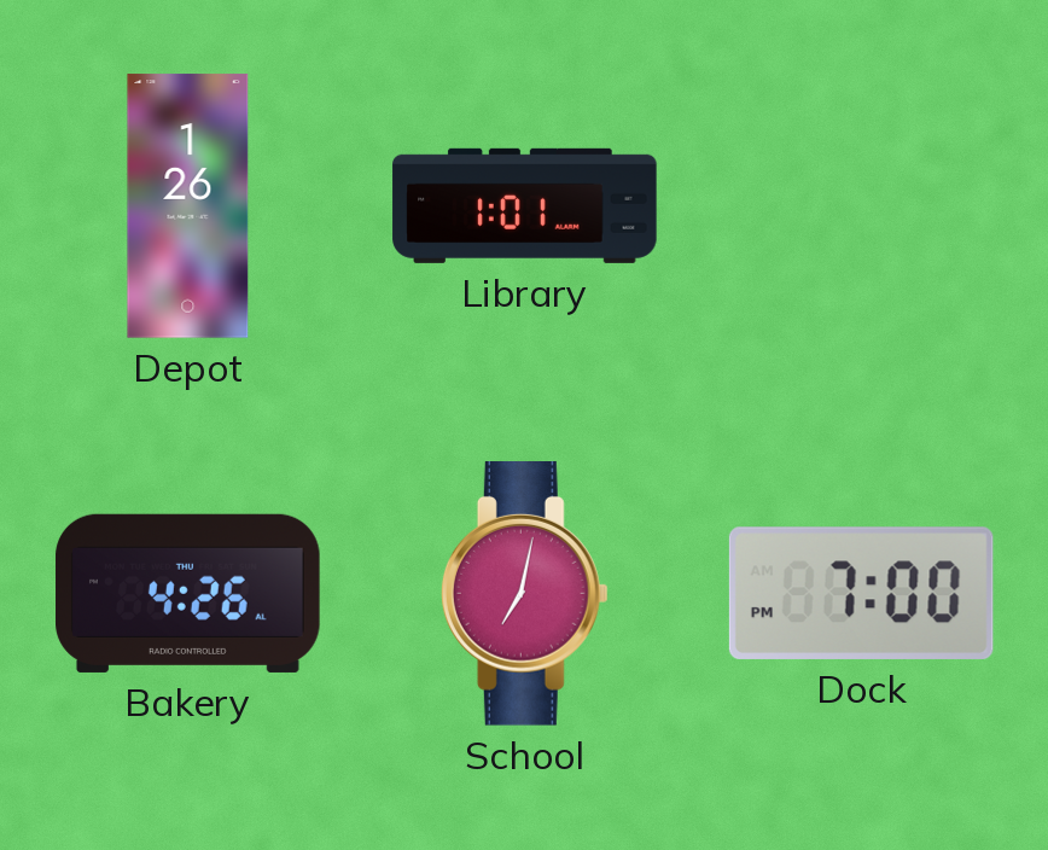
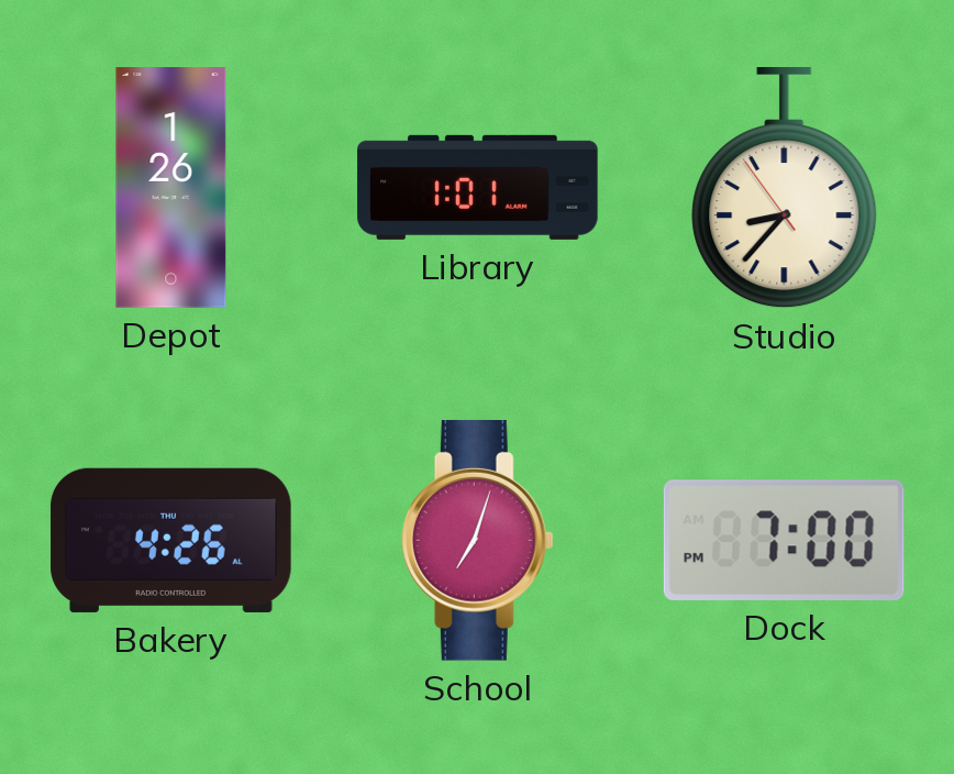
Studio: none -> 8:36
School: 7:02 -> 7:03
